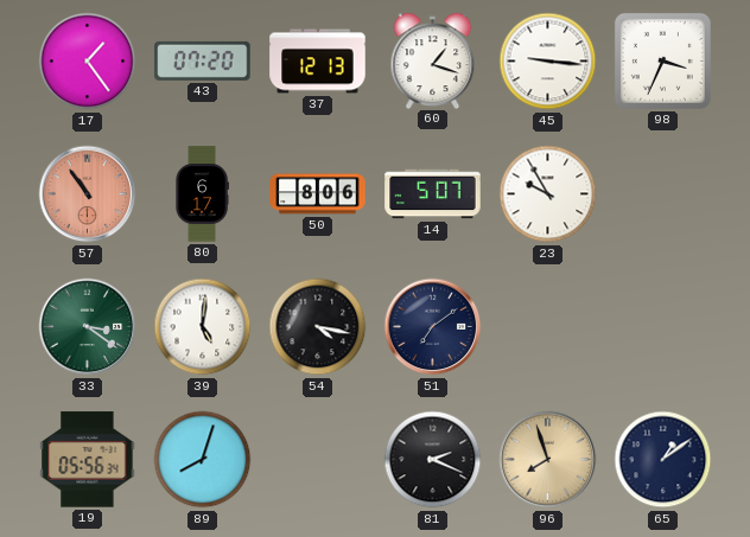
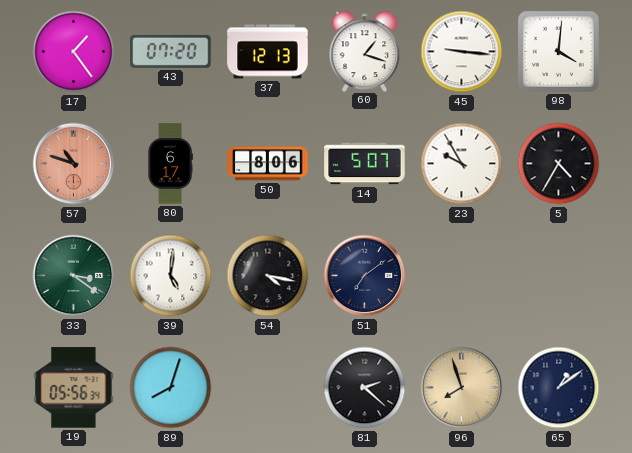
98: 3:34 -> 4:01
57: 10:54 -> 10:48
5: none -> 4:35
81: 2:19 -> 2:22
